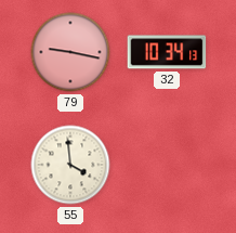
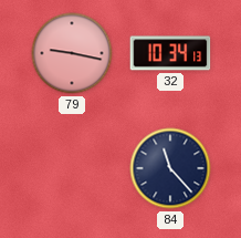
55: 3:59 -> none
84: none -> 11:23
